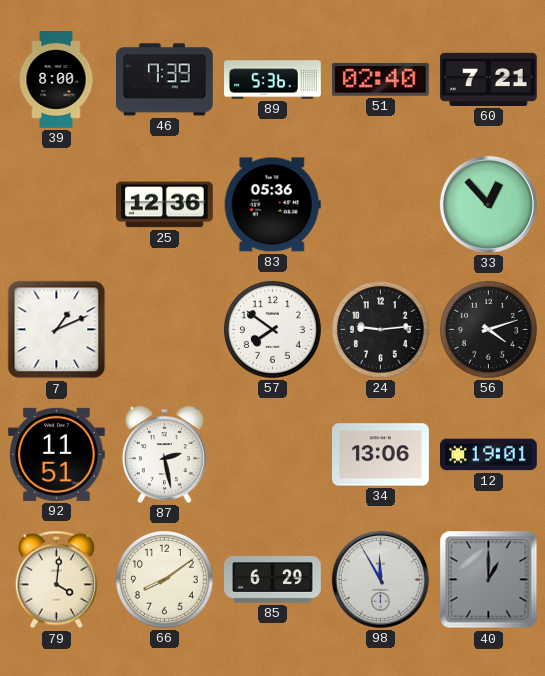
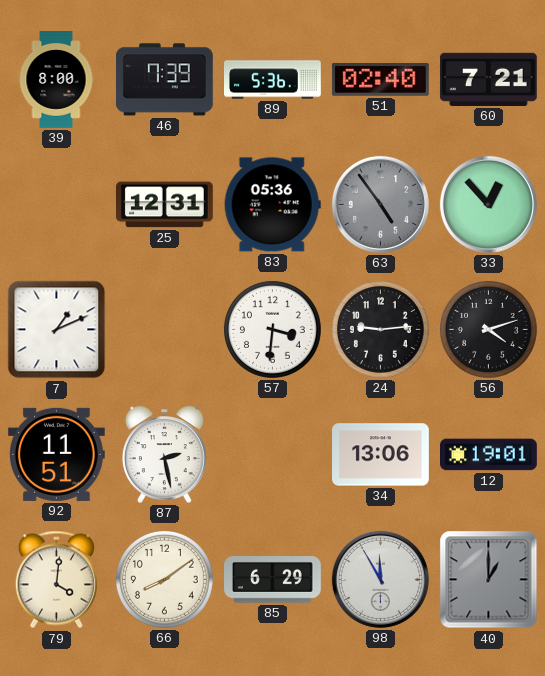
25: 12:36 -> 12:31
63: none -> 4:54
57: 7:51 -> 3:31
